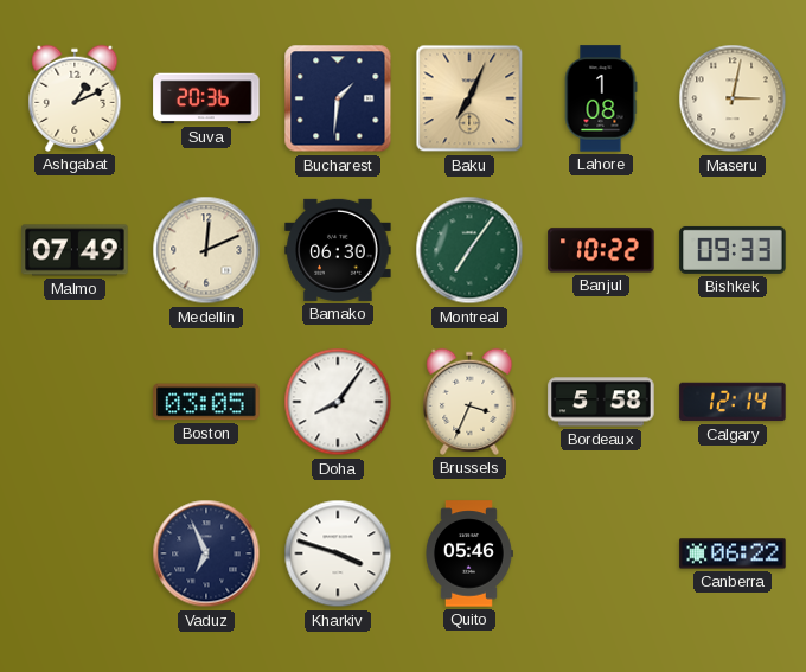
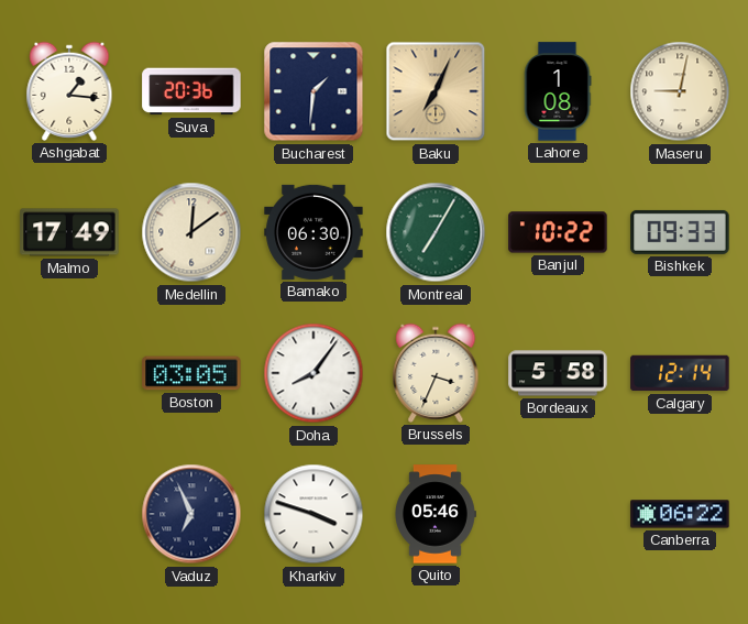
Ashgabat: 1:11 -> 1:16
Maseru: 3:02 -> 9:02
Malmo: 07:49 -> 17:49
Medellin: 12:11 -> 12:09
Montreal: 7:06 -> 7:05
